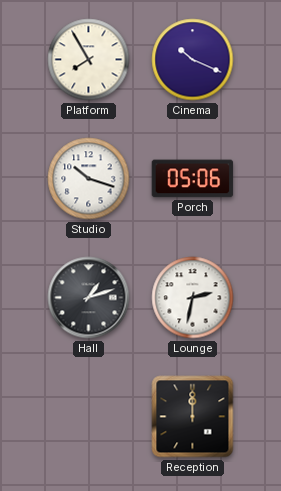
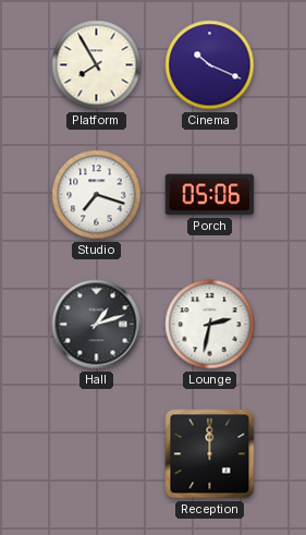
Studio: 10:18 -> 7:18
